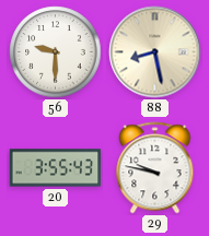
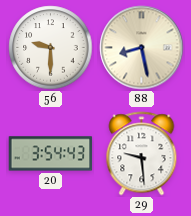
20: 3:55 -> 3:54
29: 9:47 -> 9:29
